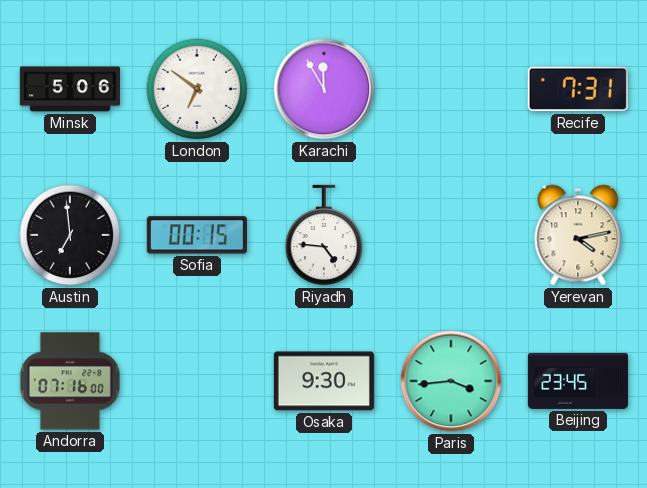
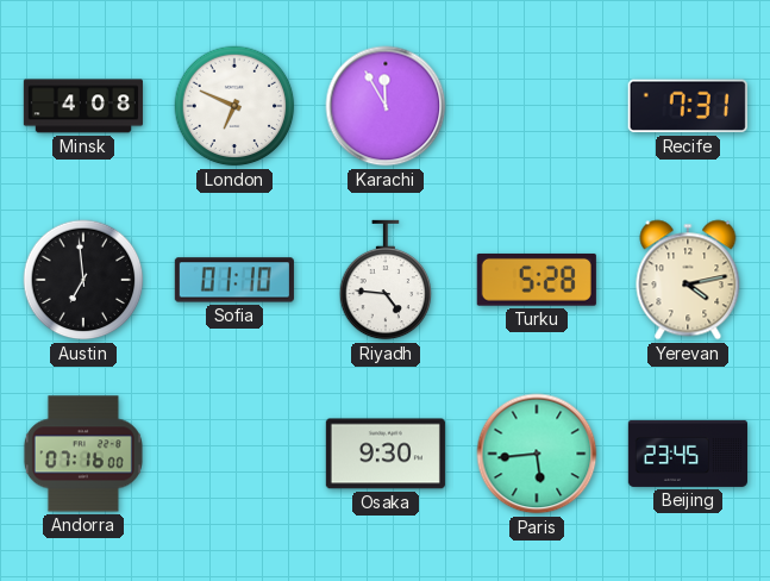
Minsk: 5:06 -> 4:08
London: 6:51 -> 6:49
Sofia: 00:15 -> 01:10
Turku: none -> 5:28
Paris: 3:44 -> 5:44
